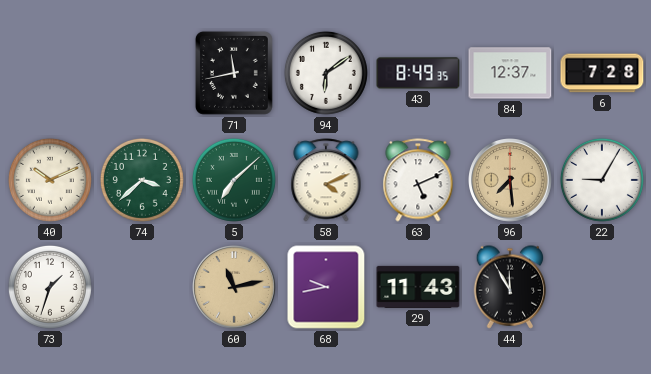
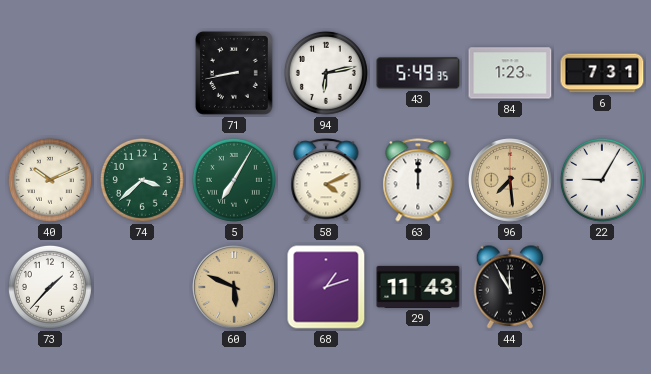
71: 11:43 -> 8:43
94: 6:09 -> 6:13
43: 8:49 -> 5:49
84: 12:37 -> 1:23
6: 7:28 -> 7:31
5: 7:08 -> 7:05
63: 5:11 -> 12:00
73: 1:33 -> 1:37
60: 11:13 -> 5:49
68: 9:43 -> 1:12
